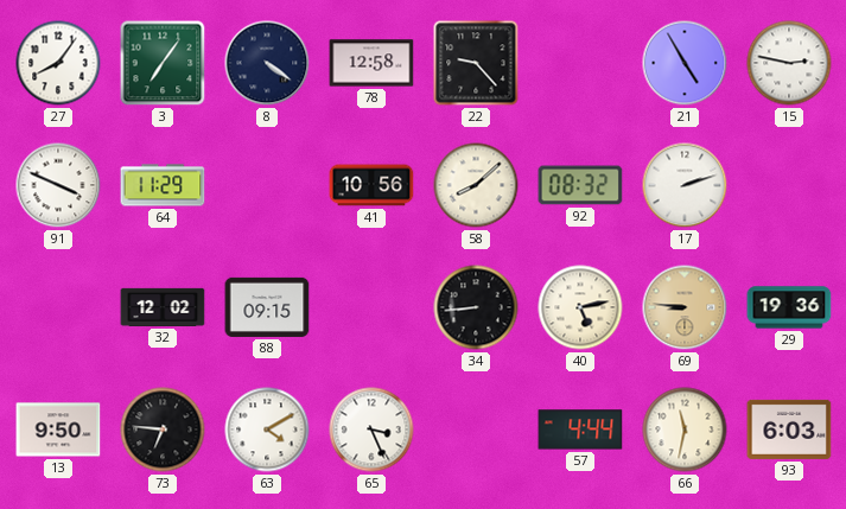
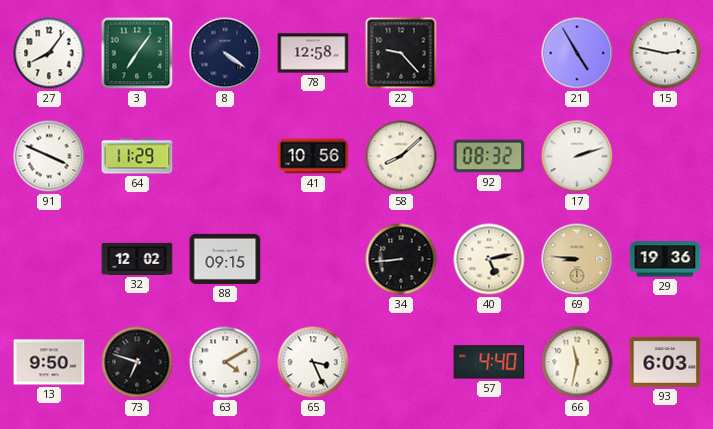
73: 6:46 -> 6:48
57: 4:44 -> 4:40
